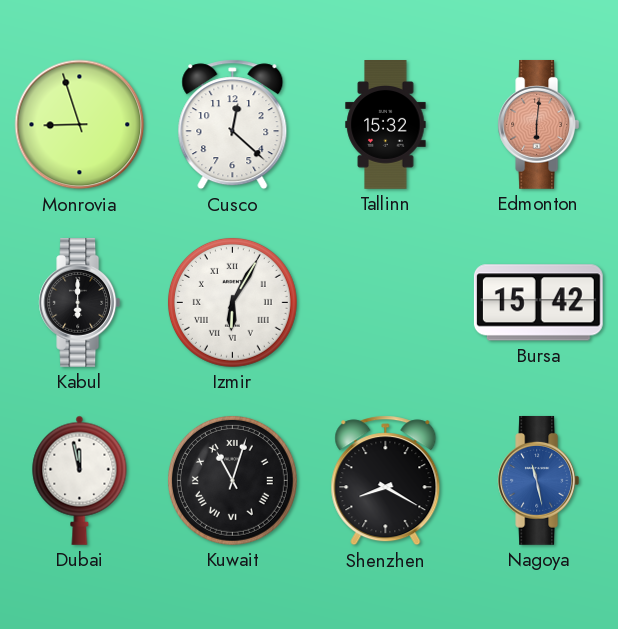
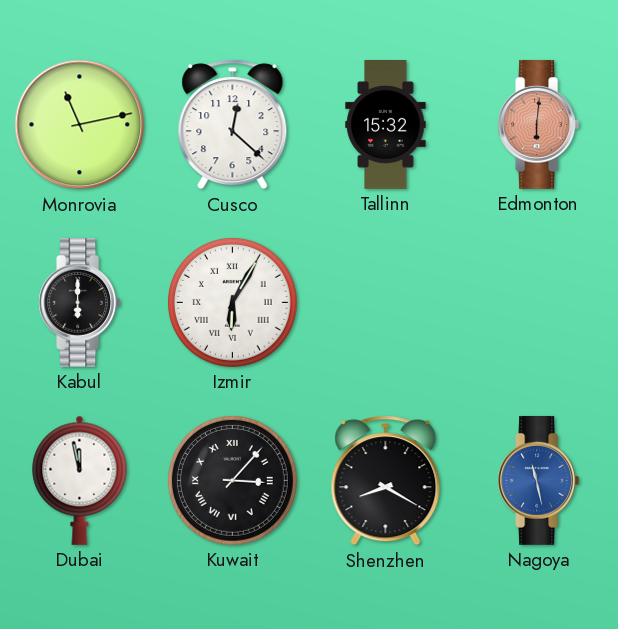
Monrovia: 8:57 -> 11:13
Bursa: 15:42 -> none
Kuwait: 11:03 -> 3:07
